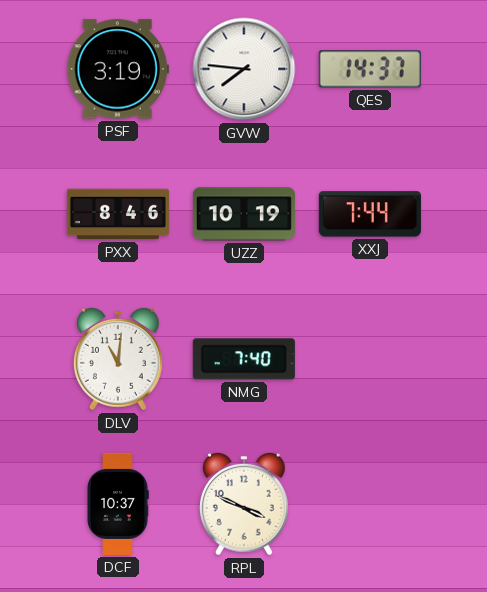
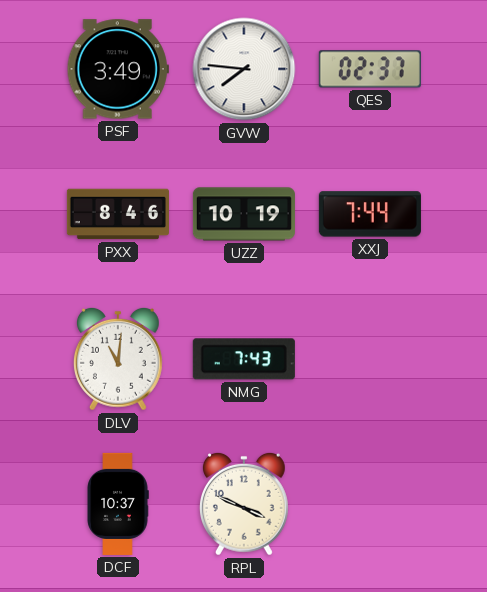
PSF: 3:19 -> 3:49
QES: 14:37 -> 02:37
NMG: 7:40 -> 7:43
